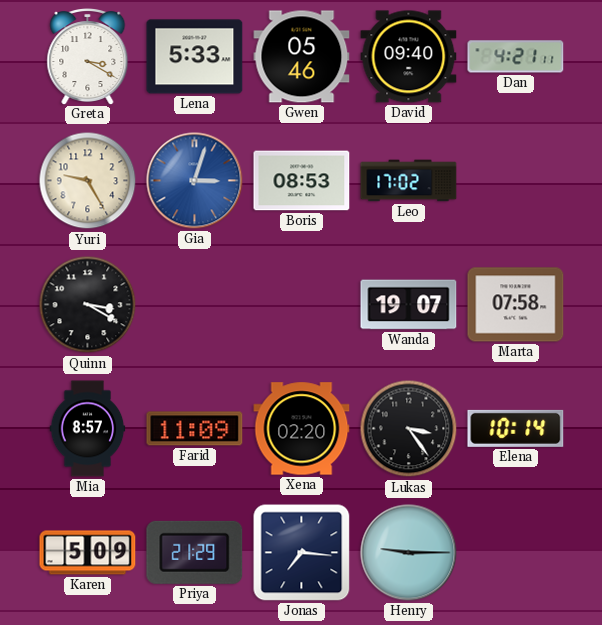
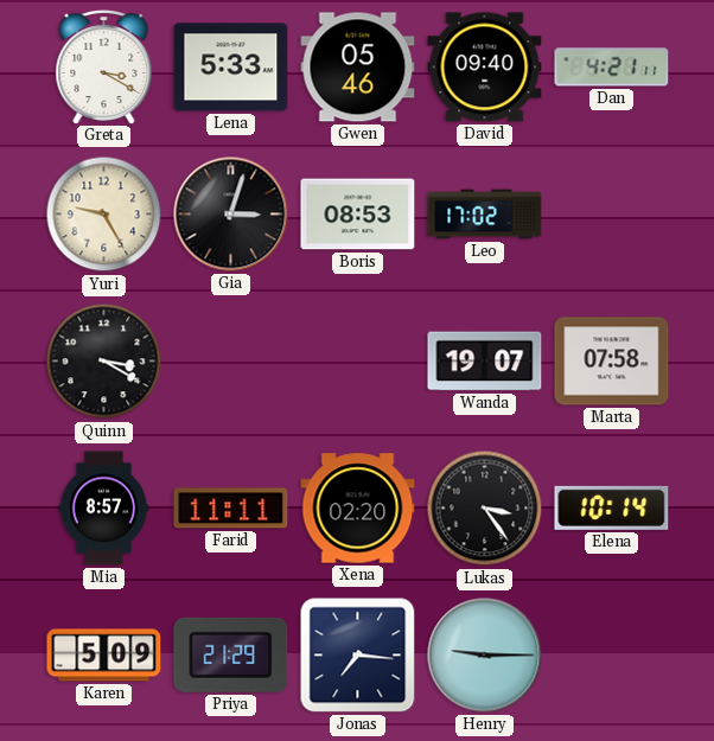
Gia dial: blue -> black
Farid: 11:09 -> 11:11
